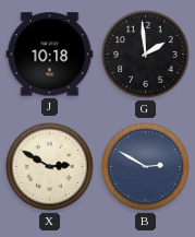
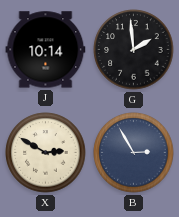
J: 10:18 -> 10:14
B: 2:50 -> 2:55
